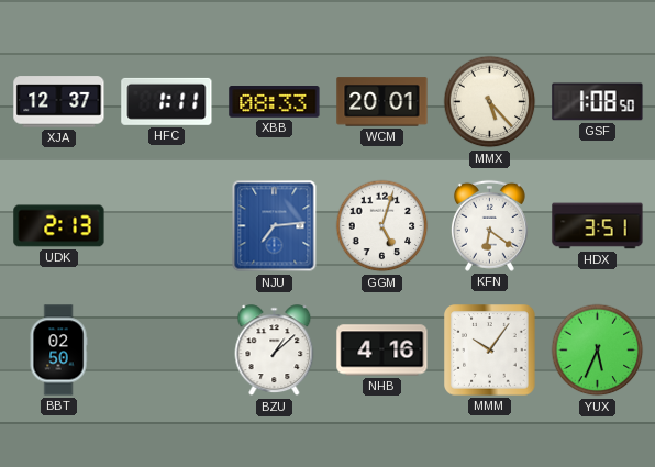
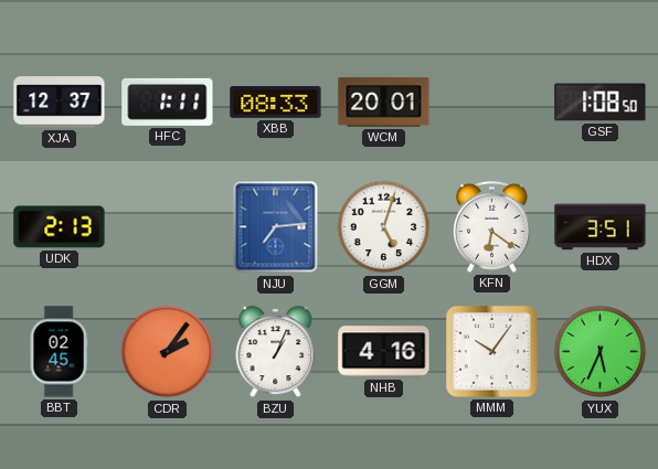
MMX: 5:23 -> none
BBT: 02:50 -> 02:45
CDR: none -> 2:06
BZU: 1:08 -> 1:04
